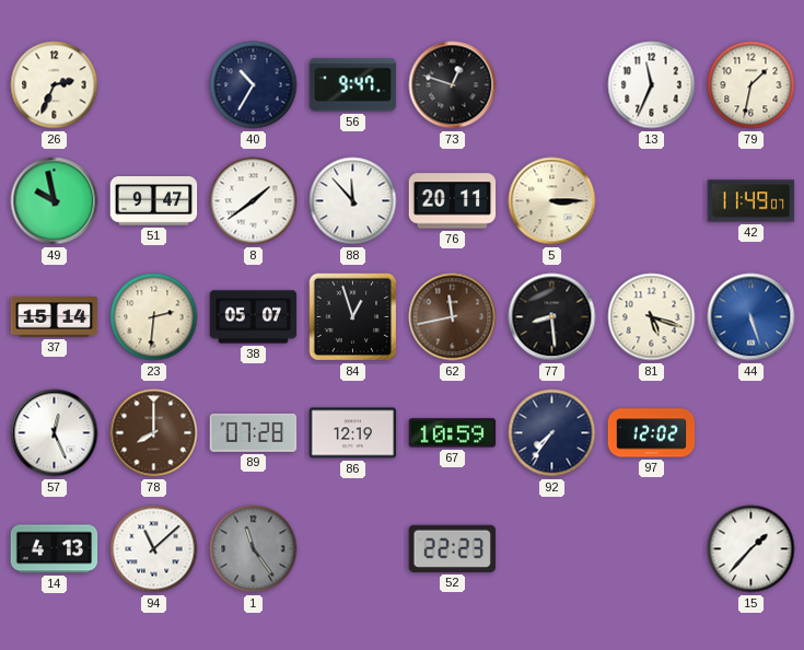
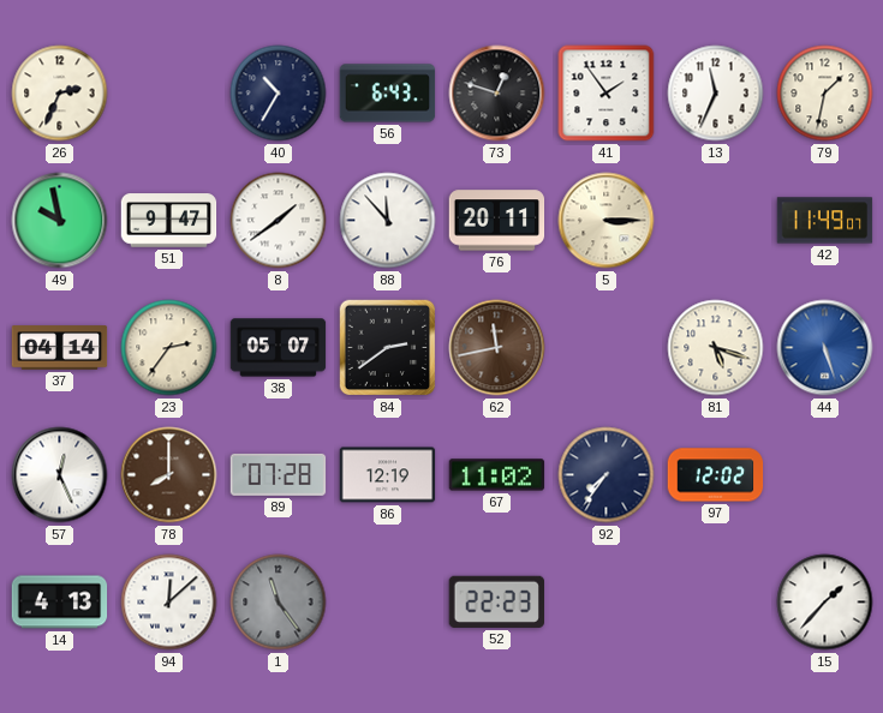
56: 9:47 -> 6:43
41: none -> 1:54
37: 15:14 -> 04:14
23: 2:31 -> 2:36
84: 12:57 -> 2:39
77: 8:29 -> none
67: 10:59 -> 11:02
94: 11:08 -> 12:08
